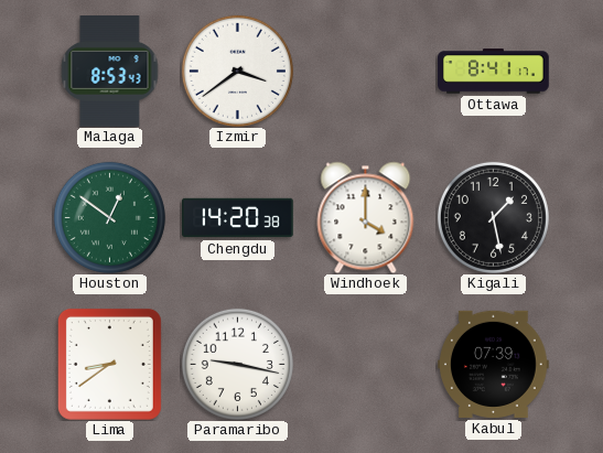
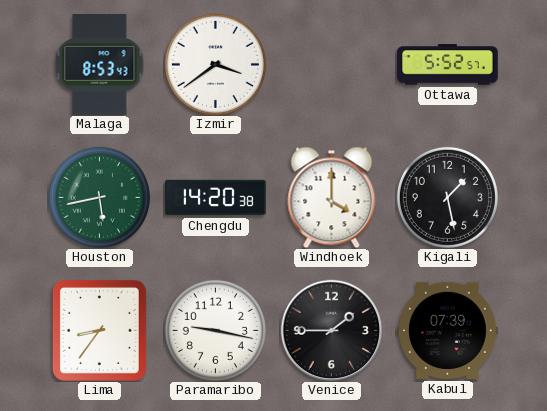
Ottawa: 8:41 -> 5:52
Houston: 12:51 -> 5:43
Lima: 8:39 -> 8:36
Venice: none -> 1:45
